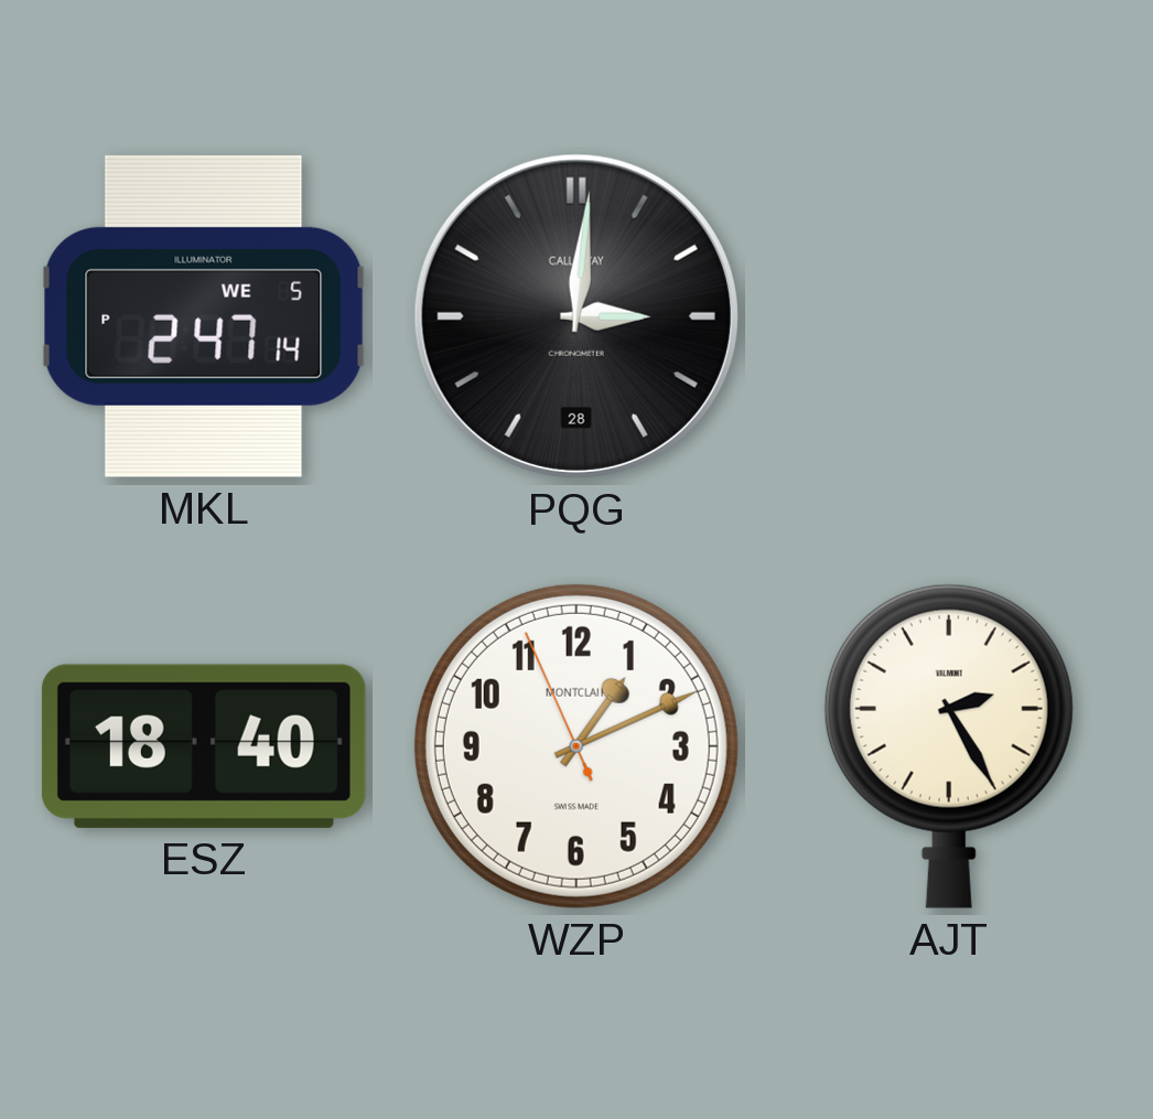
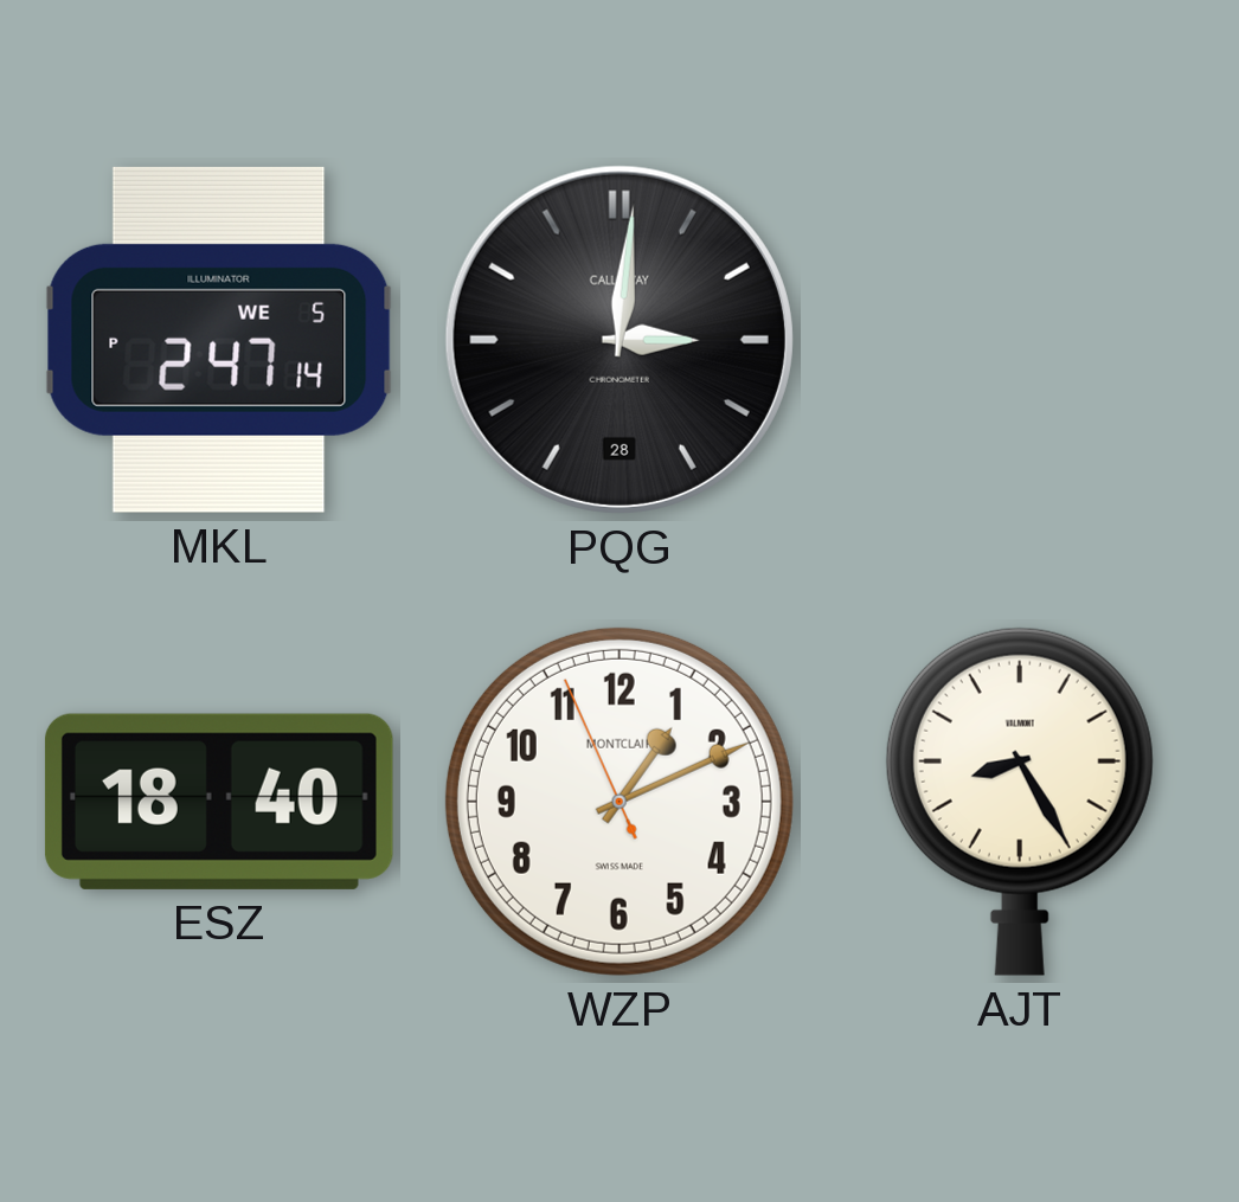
AJT: 2:25 -> 8:25
